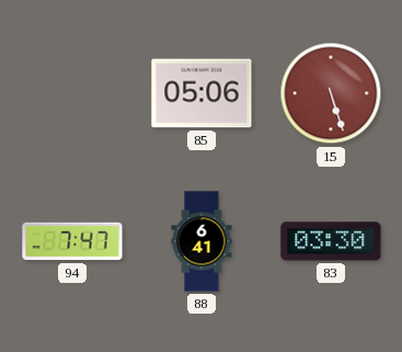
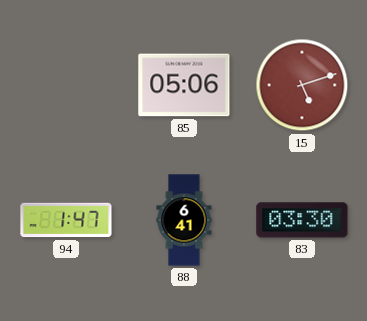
15: 5:27 -> 5:12
94: 7:47 -> 1:47
